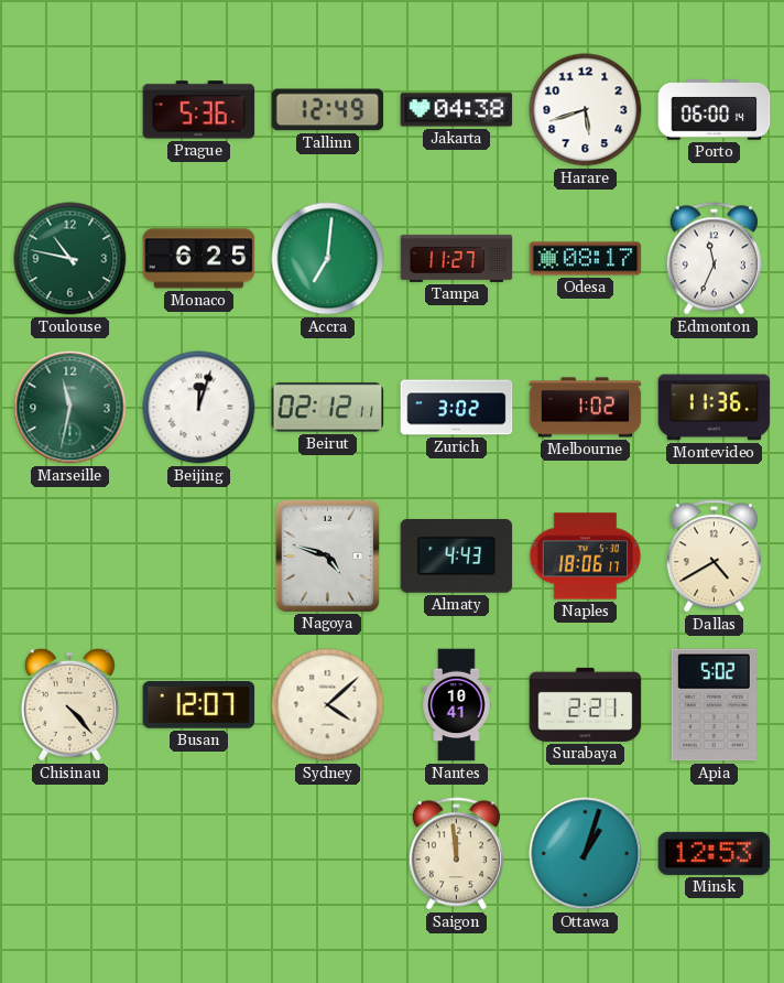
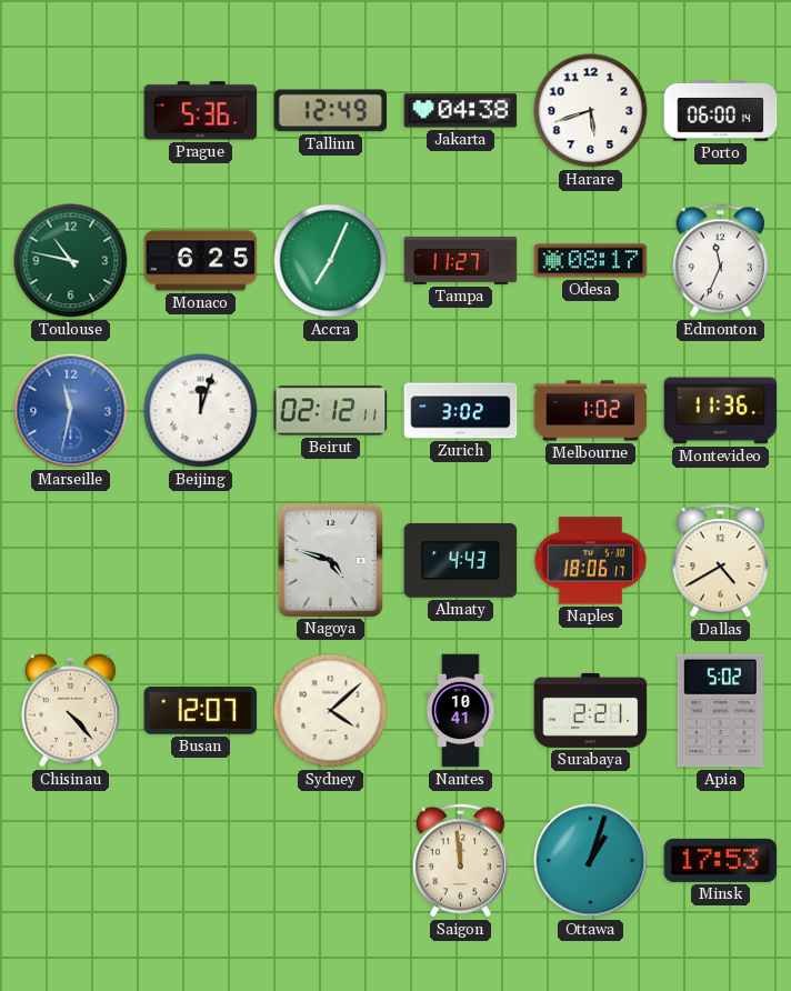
Accra: 7:01 -> 7:04
Marseille dial: green -> blue
Minsk: 12:53 -> 17:53
